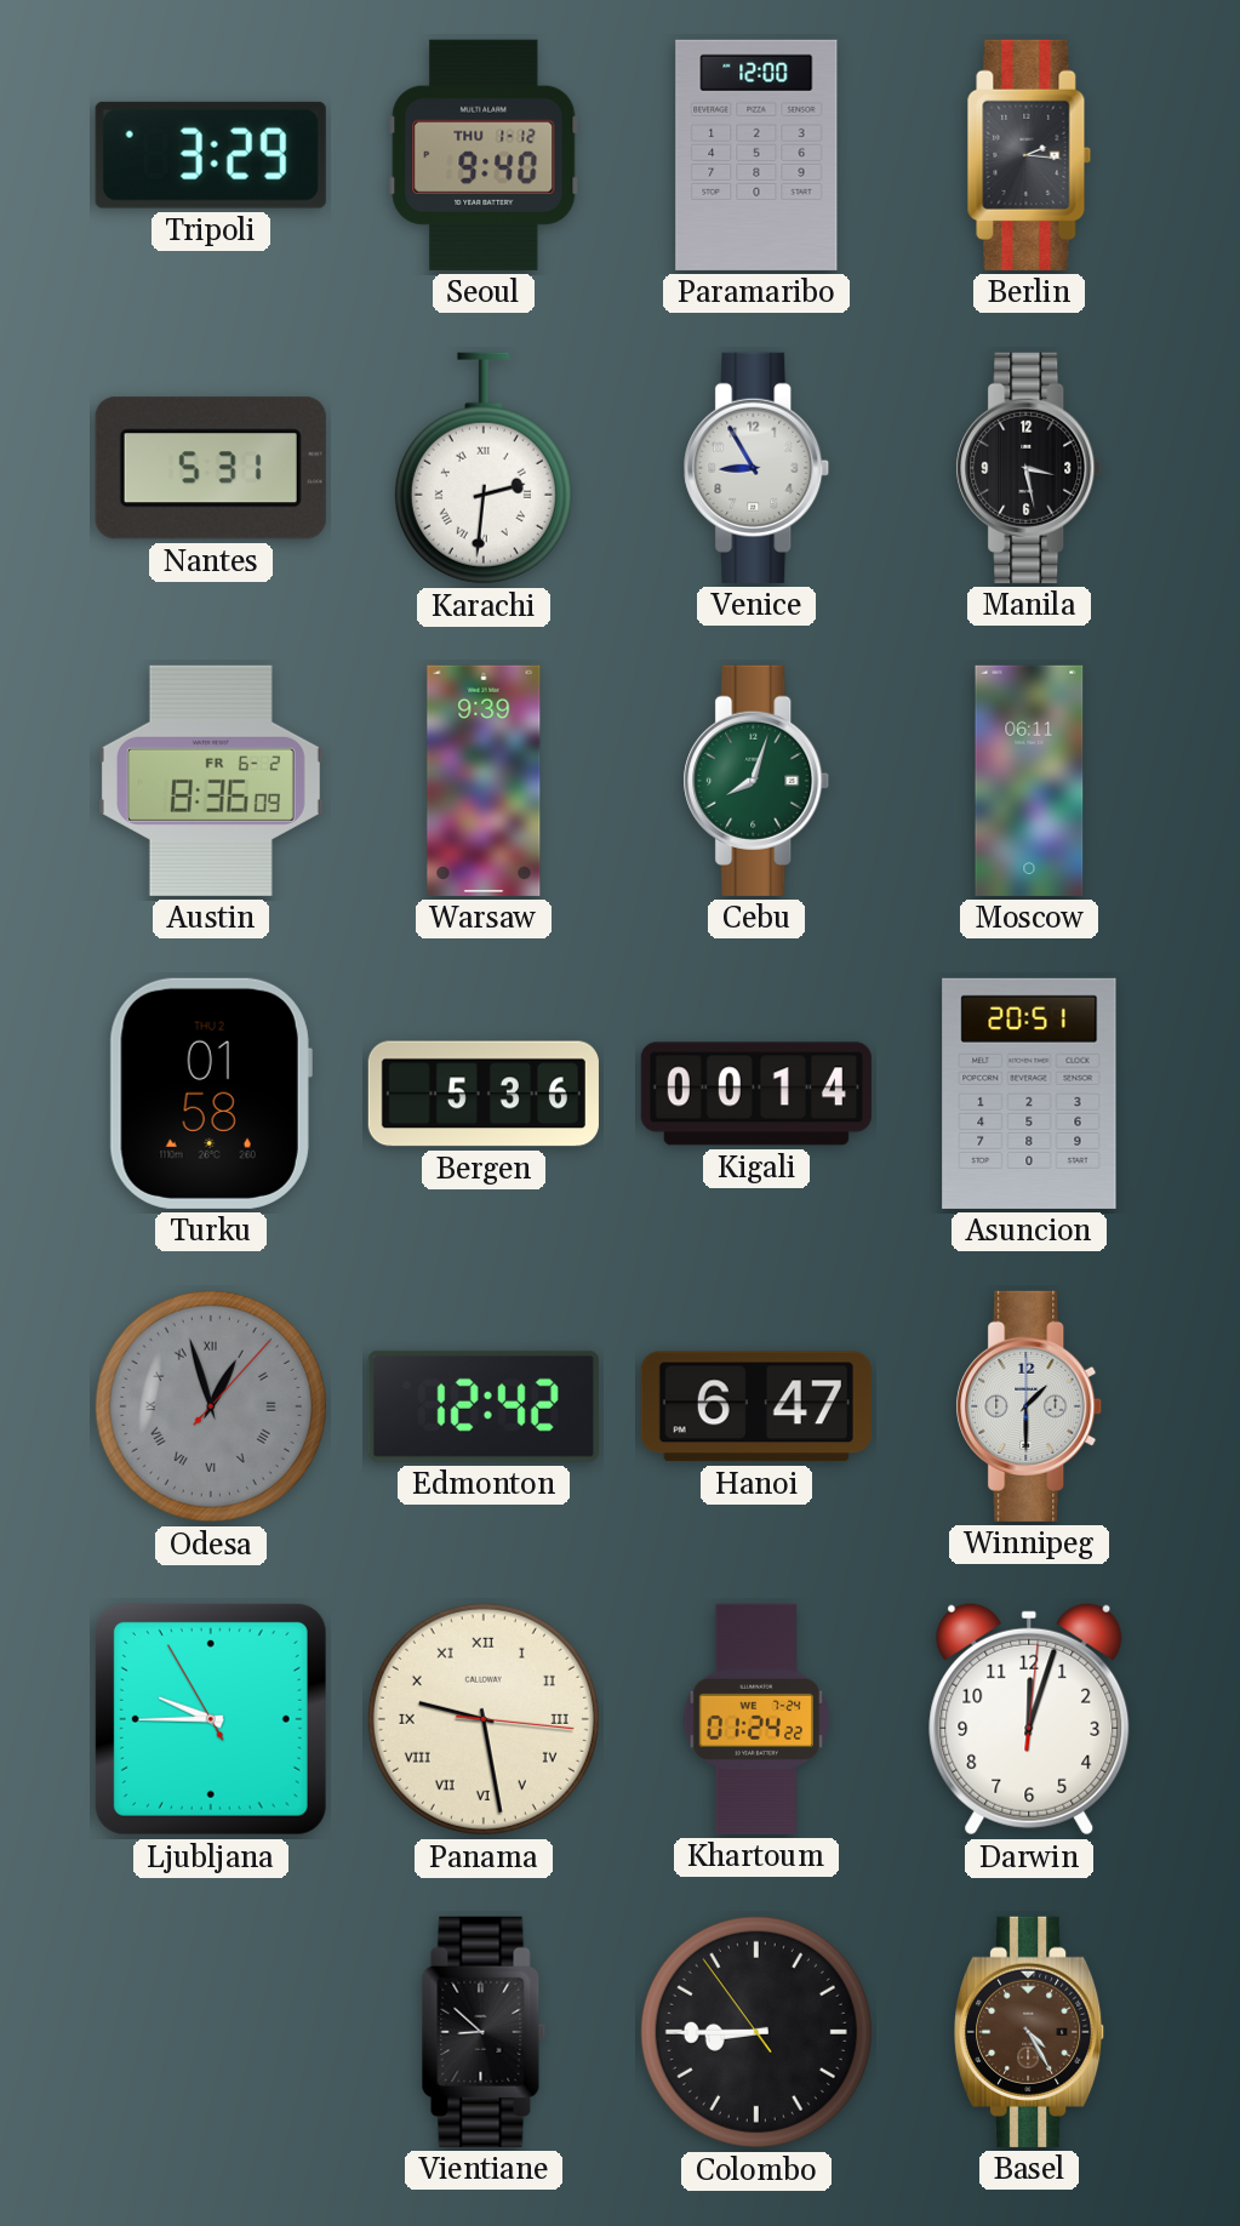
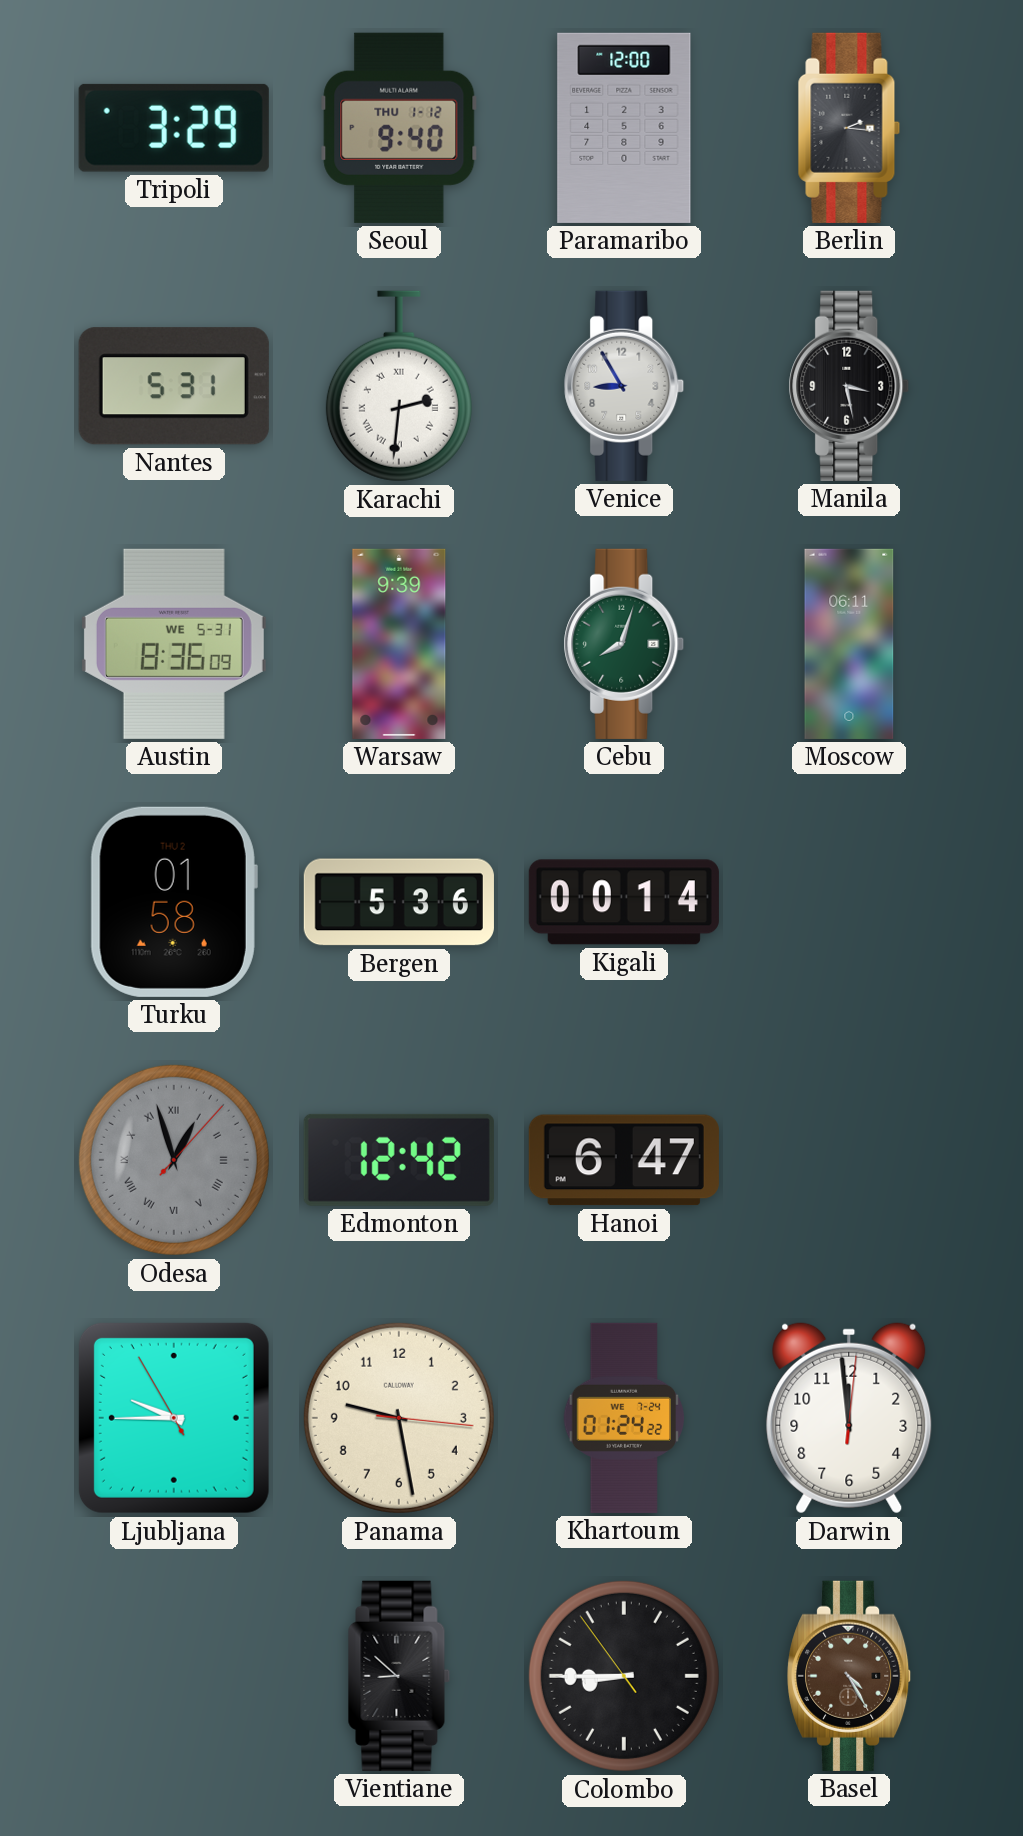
Austin date: FR 6-2 -> WE 5-31
Asuncion: 20:51 -> none
Winnipeg: 1:30 -> none
Panama numerals: Roman -> Arabic
Darwin: 12:03 -> 11:59
